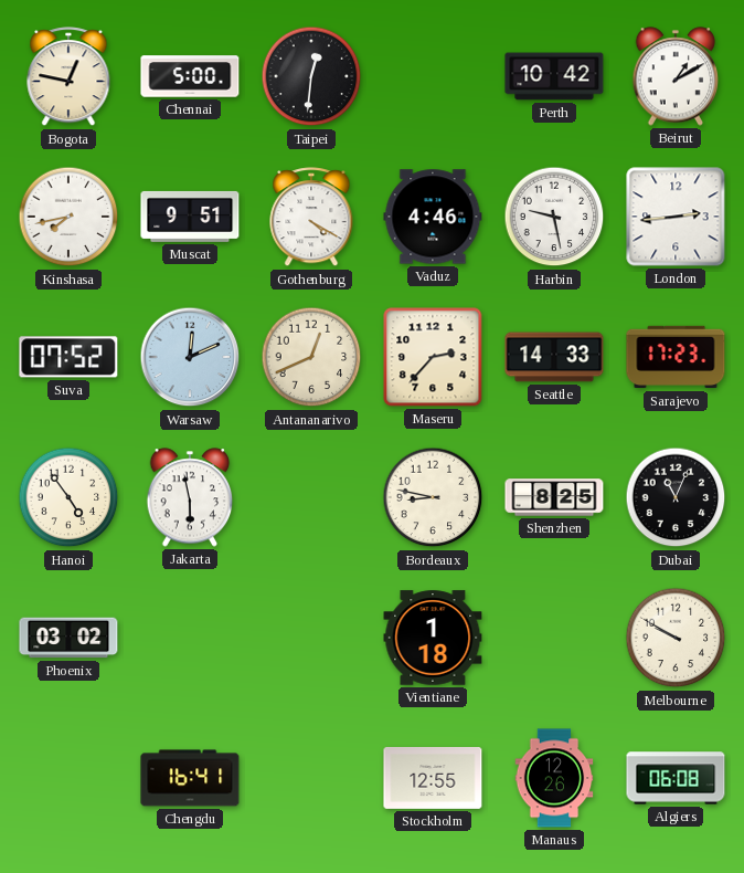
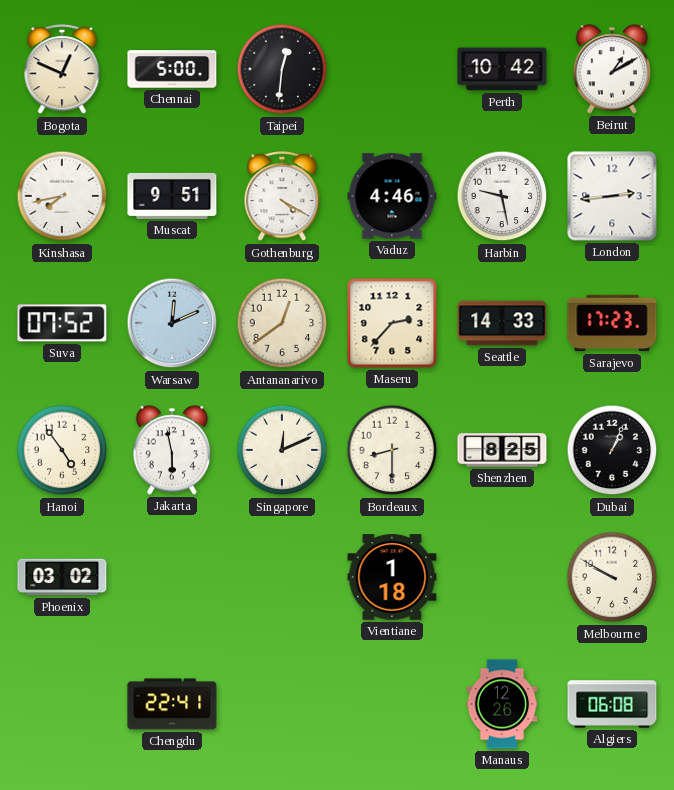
Bogota: 12:47 -> 12:49
Antananarivo: 12:41 -> 12:39
Singapore: none -> 12:11
Bordeaux: 8:47 -> 8:30
Dubai: 11:04 -> 1:04
Chengdu: 16:41 -> 22:41
Stockholm: 12:55 -> none
